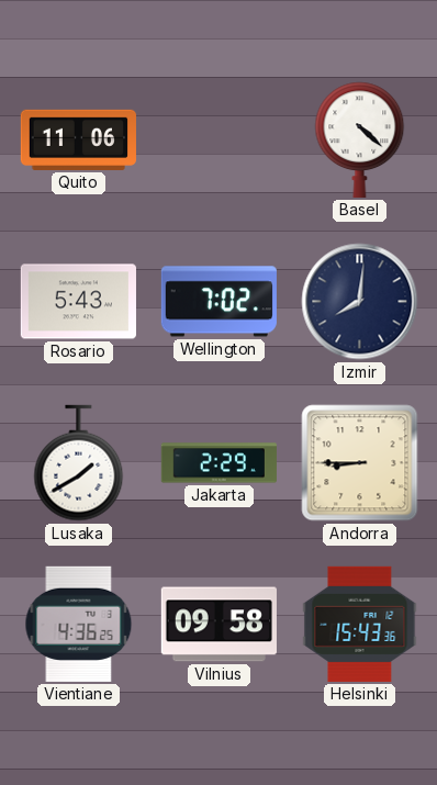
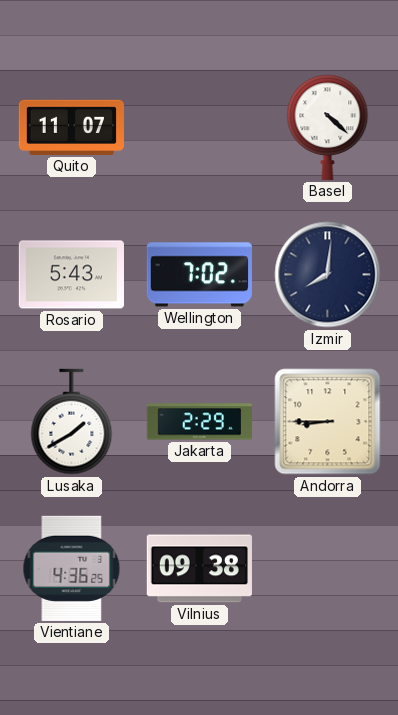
Quito: 11:06 -> 11:07
Vilnius: 09:58 -> 09:38
Helsinki: 15:43 -> none
